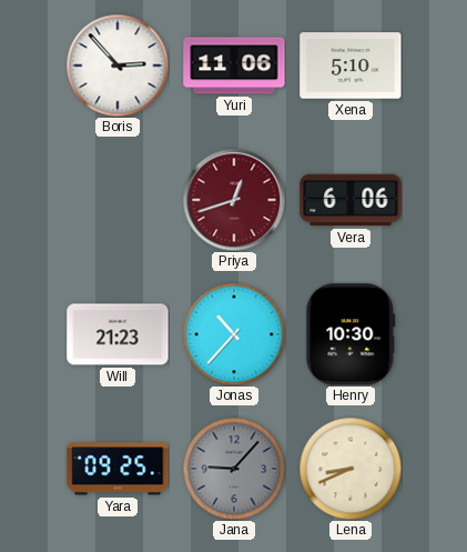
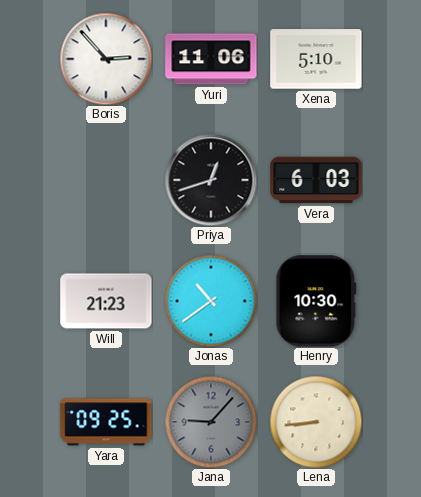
Priya dial: burgundy -> black
Vera: 6:06 -> 6:03
Jonas: 10:37 -> 10:39
Lena: 8:41 -> 8:44
